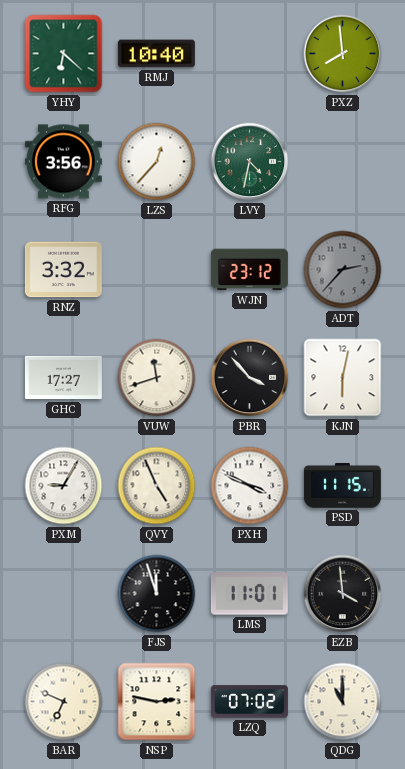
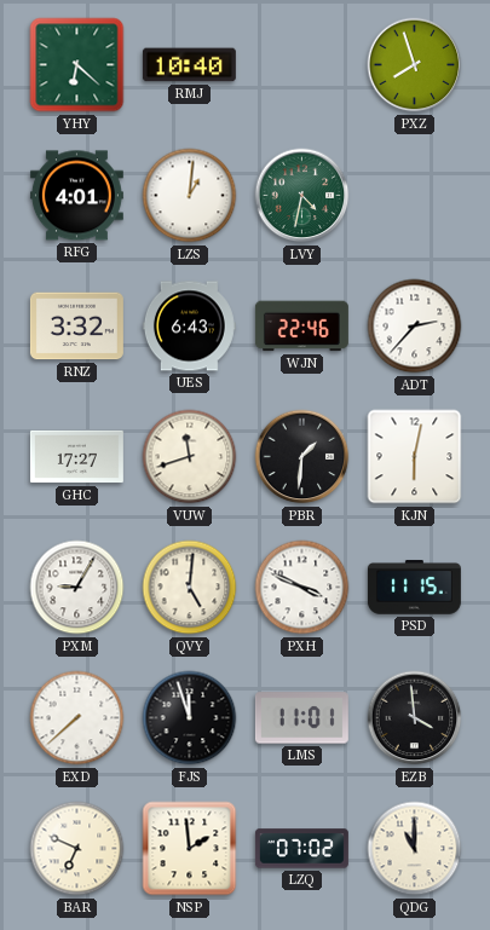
PXZ: 7:59 -> 7:57
RFG: 3:56 -> 4:01
LZS: 12:37 -> 1:01
UES: none -> 6:43
WJN: 23:12 -> 22:46
ADT dial: grey -> white
PBR: 3:53 -> 1:31
QVY: 4:56 -> 5:01
EXD: none -> 7:38
NSP: 2:47 -> 1:59
